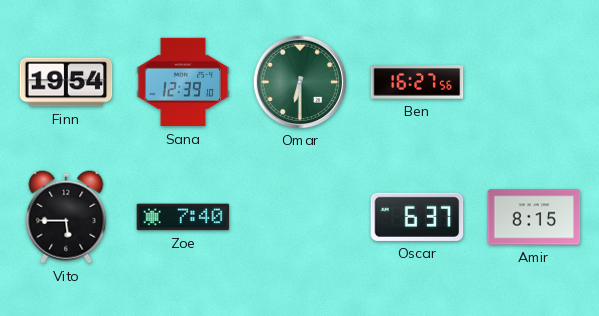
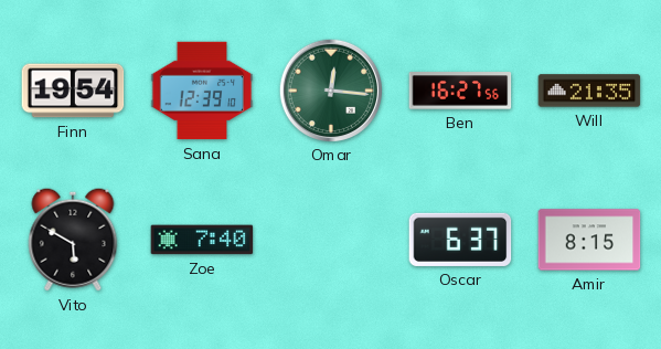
Omar: 6:30 -> 12:16
Will: none -> 21:35
Vito: 5:45 -> 5:50
